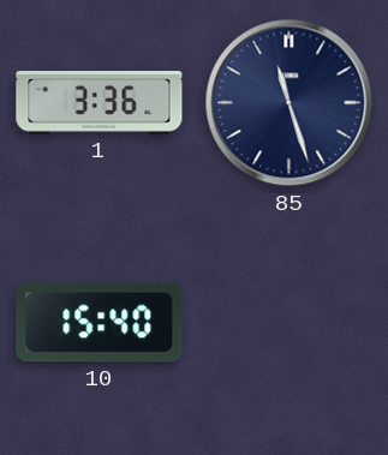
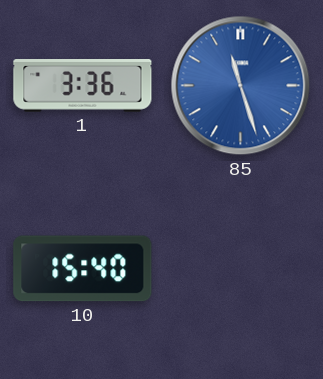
85 dial: navy -> blue
